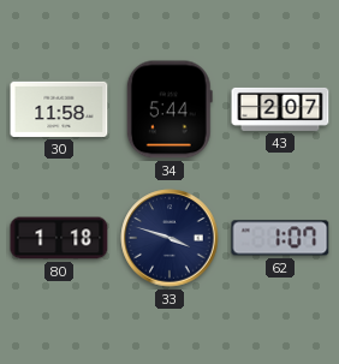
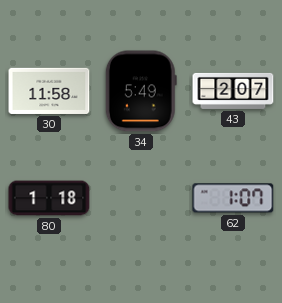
34: 5:44 -> 5:49
33: 3:48 -> none
